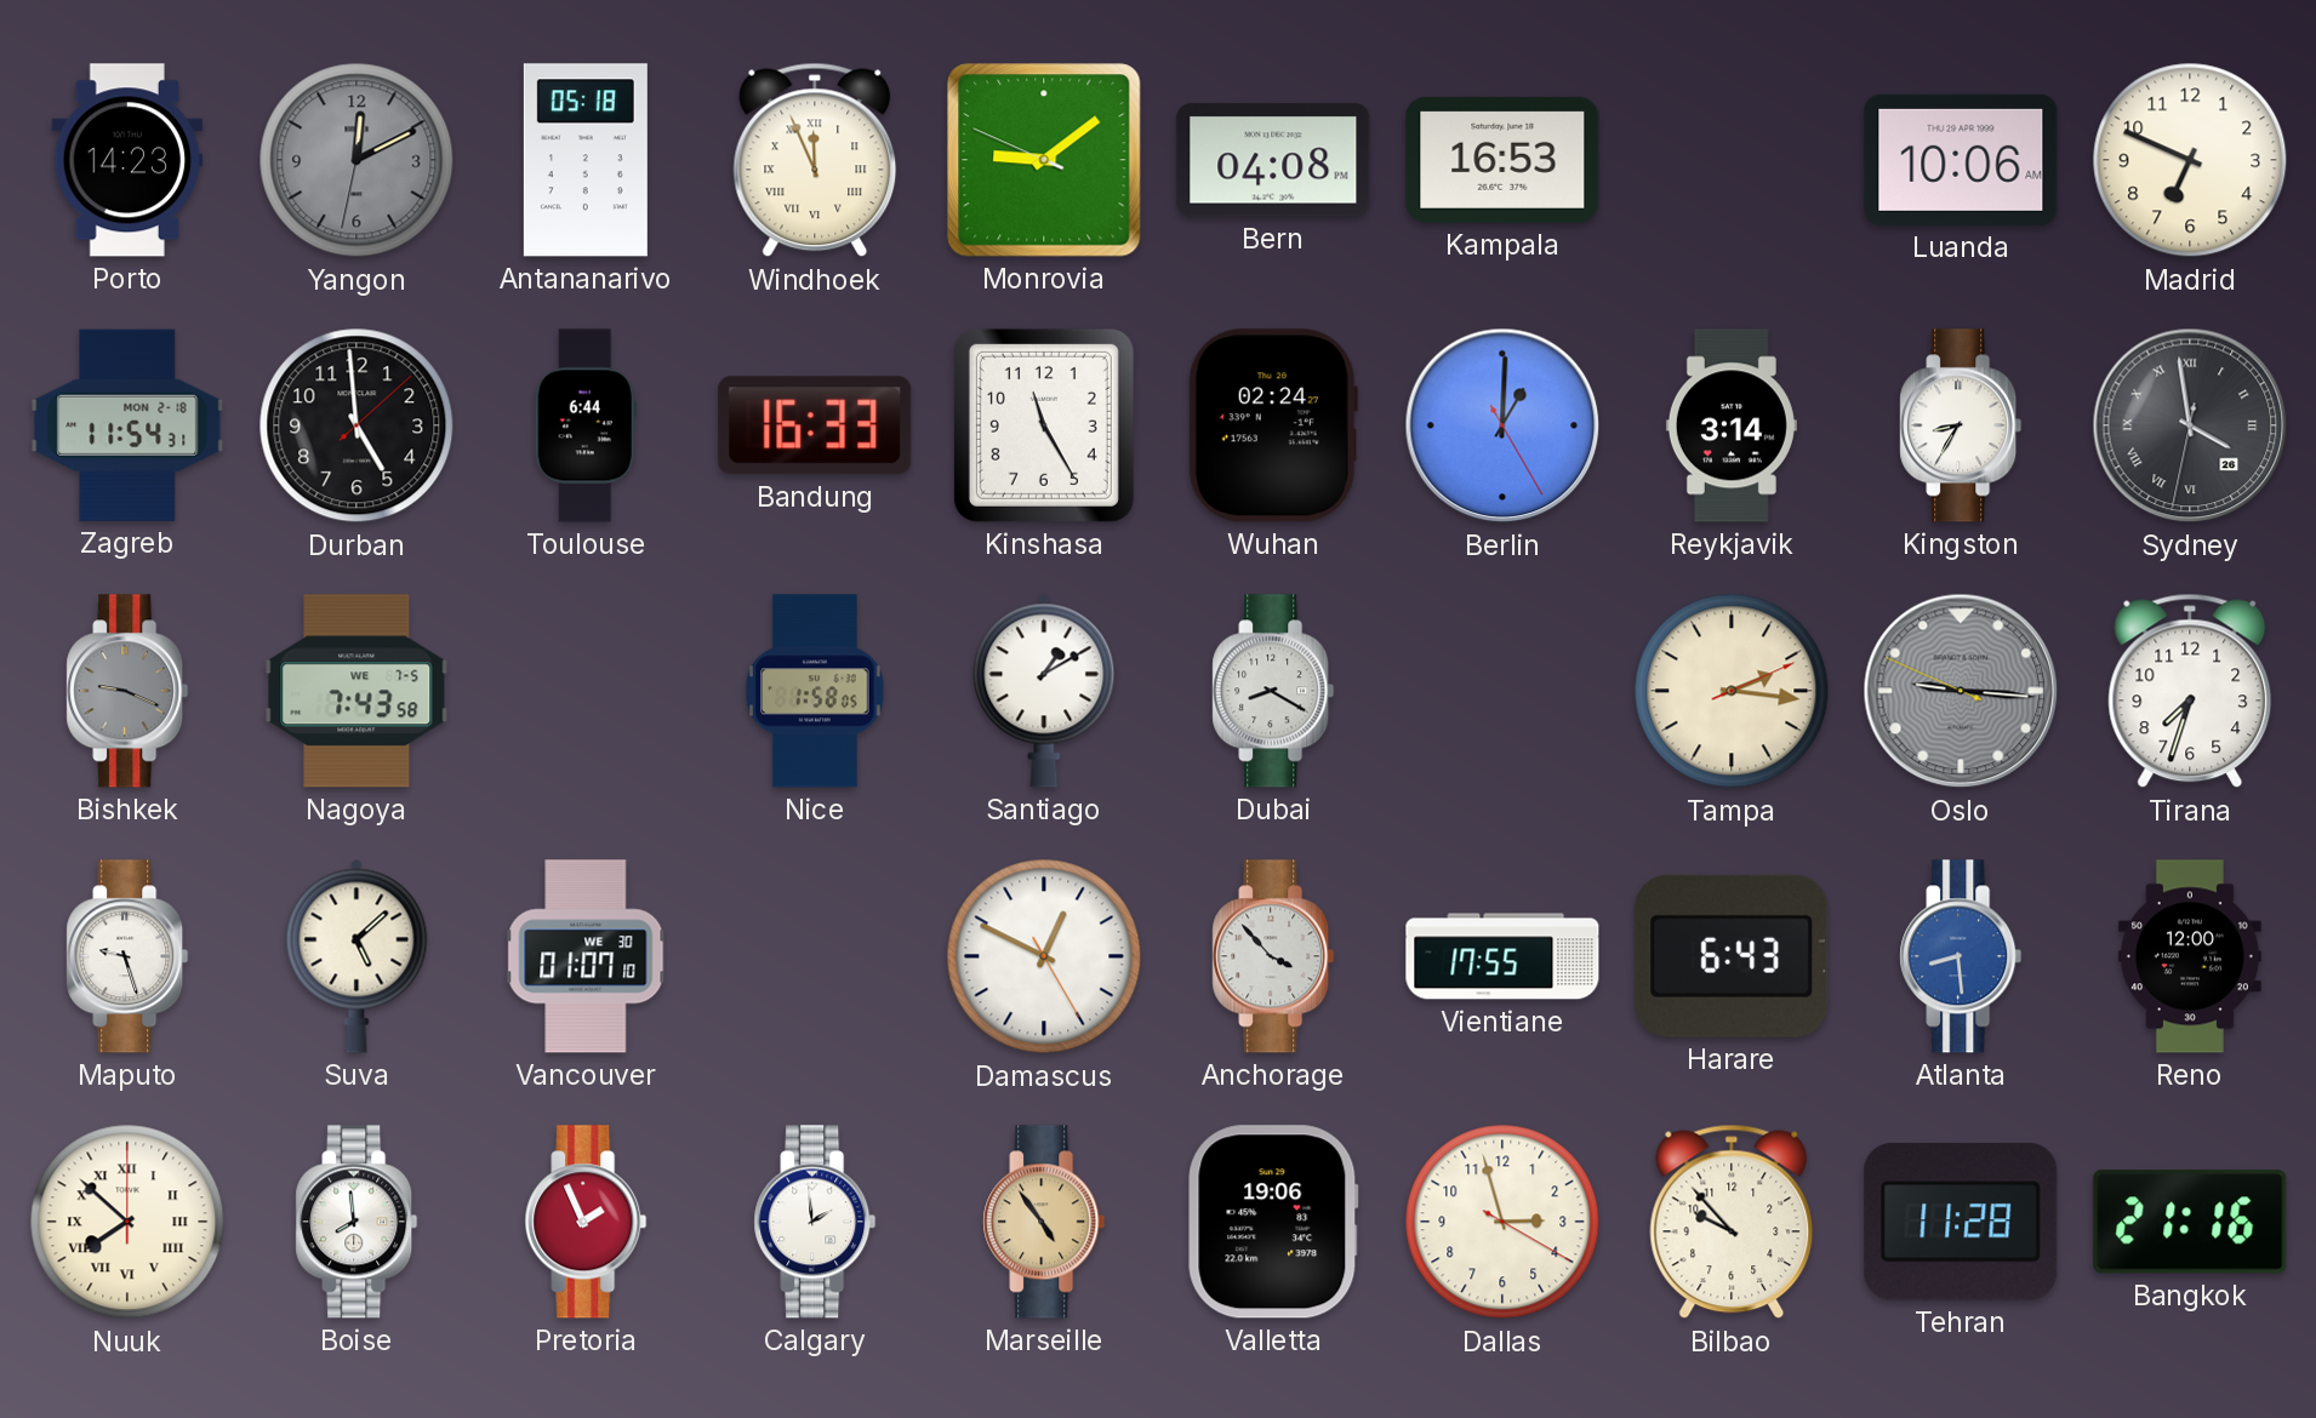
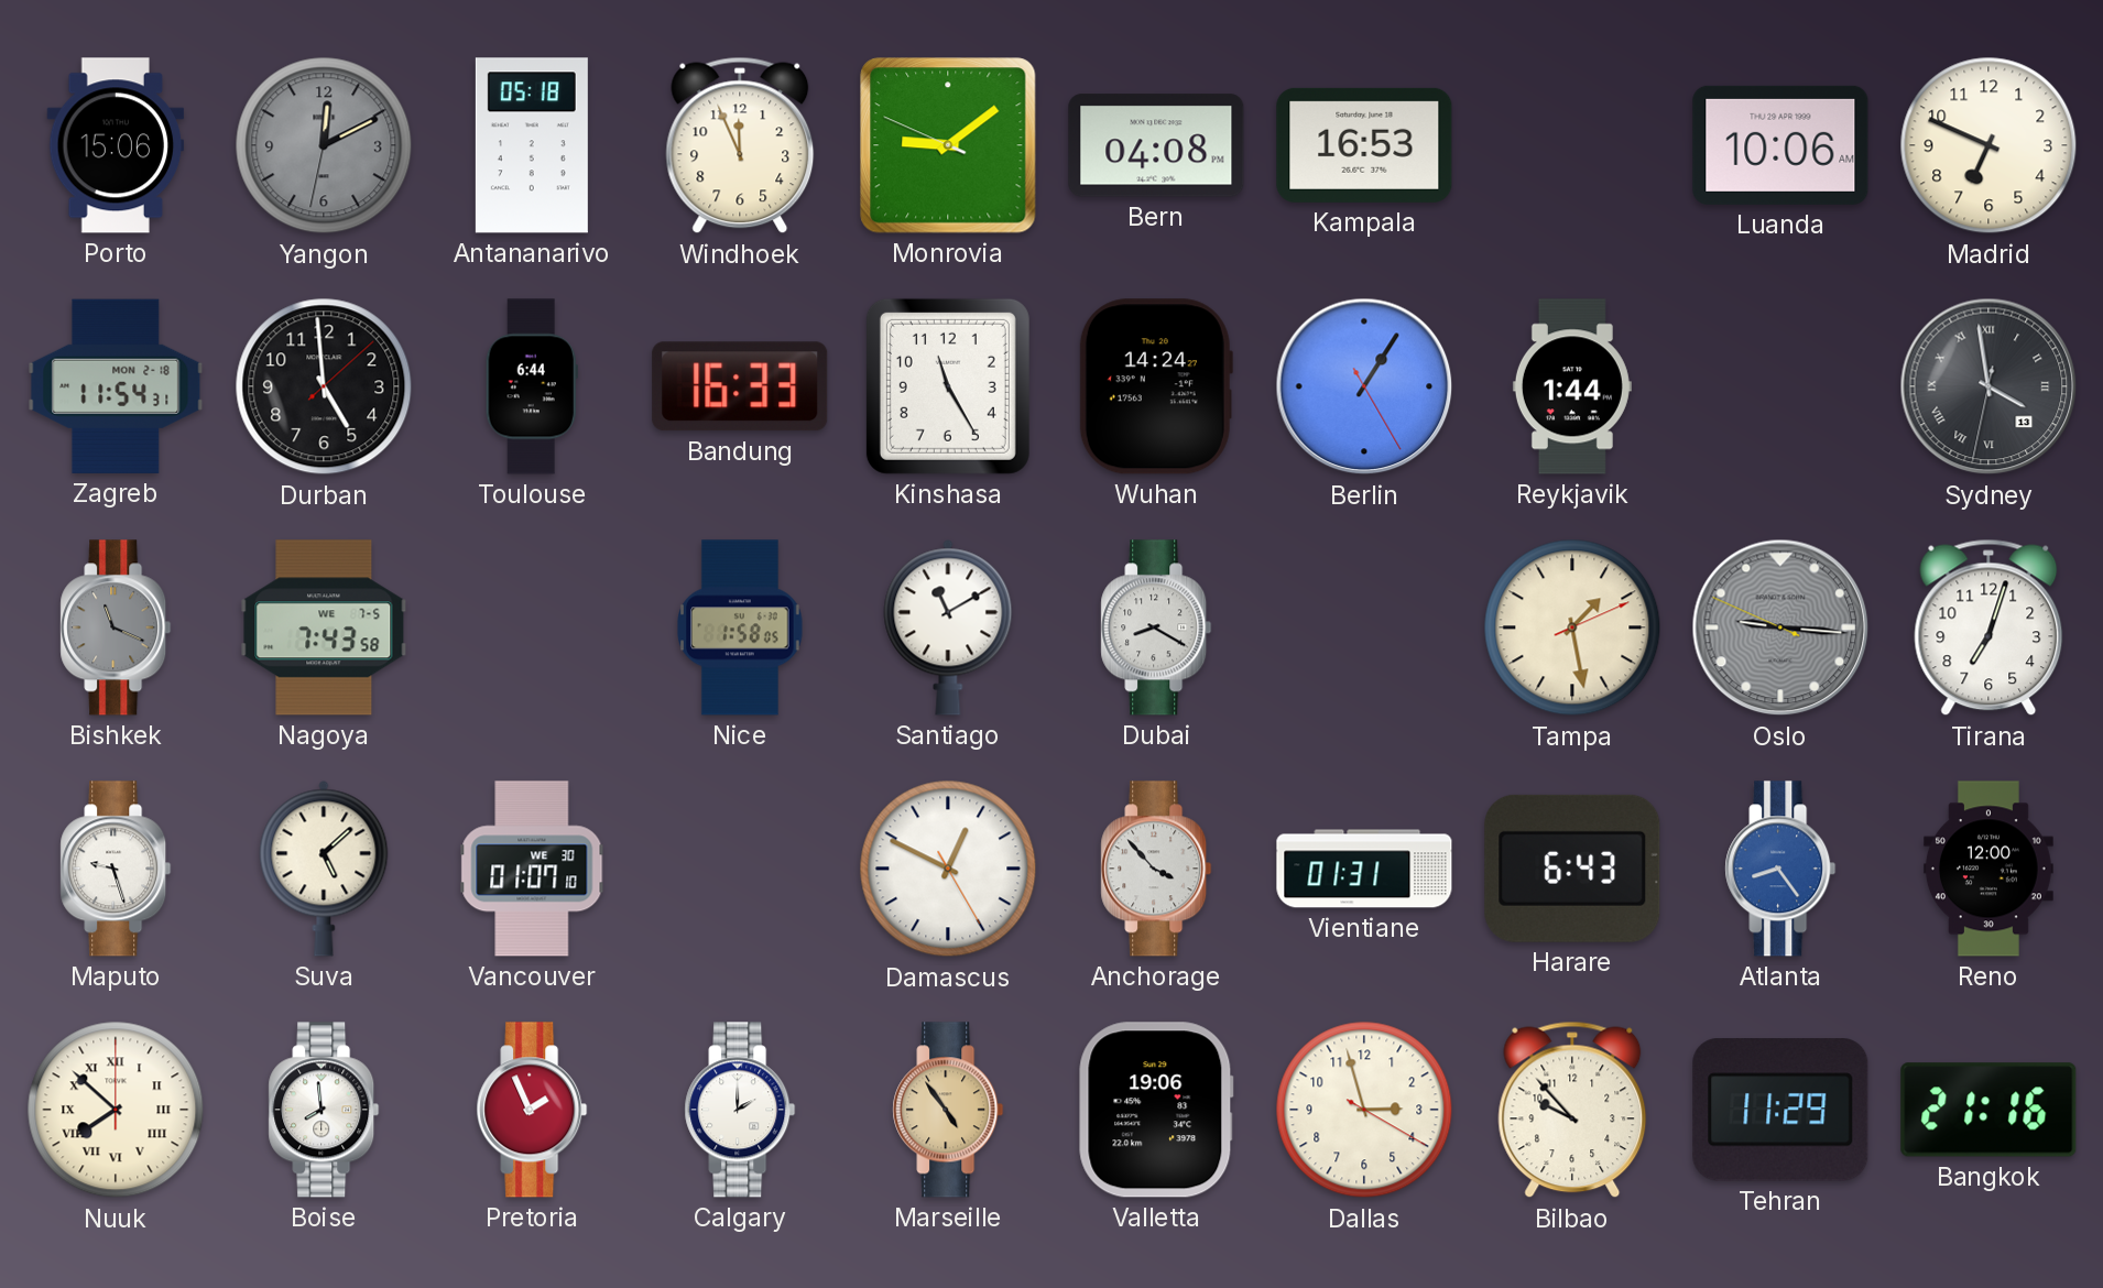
Porto: 14:23 -> 15:06
Windhoek numerals: Roman -> Arabic
Wuhan: 02:24 -> 14:24
Berlin: 1:00 -> 1:05
Reykjavik: 3:14 -> 1:44
Kingston: 8:35 -> none
Sydney date: 26 -> 13
Bishkek: 9:19 -> 11:19
Santiago: 1:10 -> 11:10
Tampa: 2:16 -> 1:28
Tirana: 7:33 -> 7:03
Vientiane: 17:55 -> 01:31
Atlanta: 8:29 -> 8:24
Calgary: 1:59 -> 2:00
Tehran: 11:28 -> 11:29
